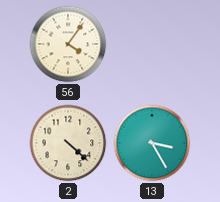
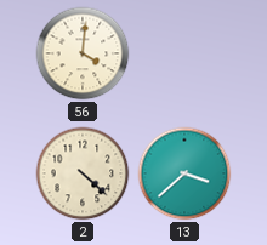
56: 4:06 -> 4:01
13: 3:25 -> 3:38
